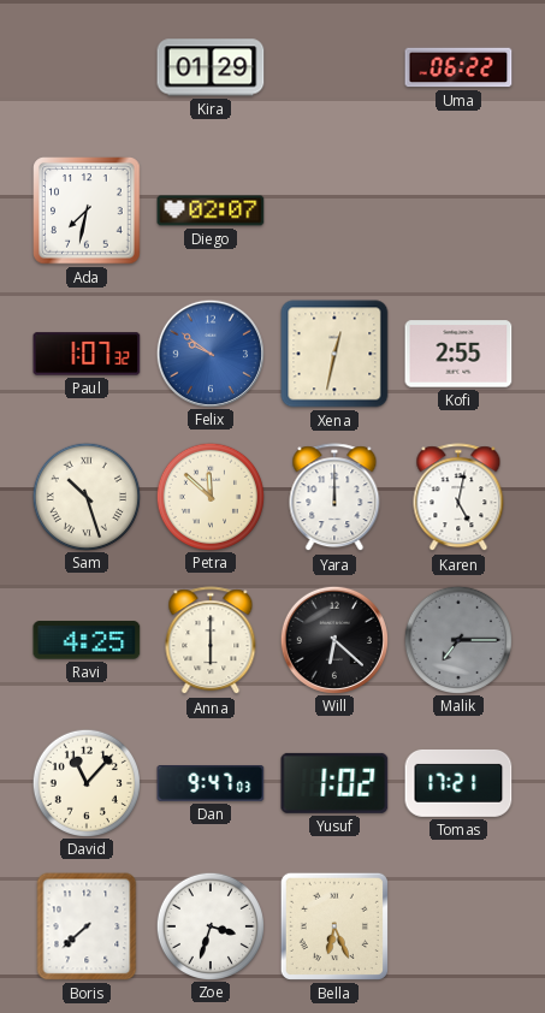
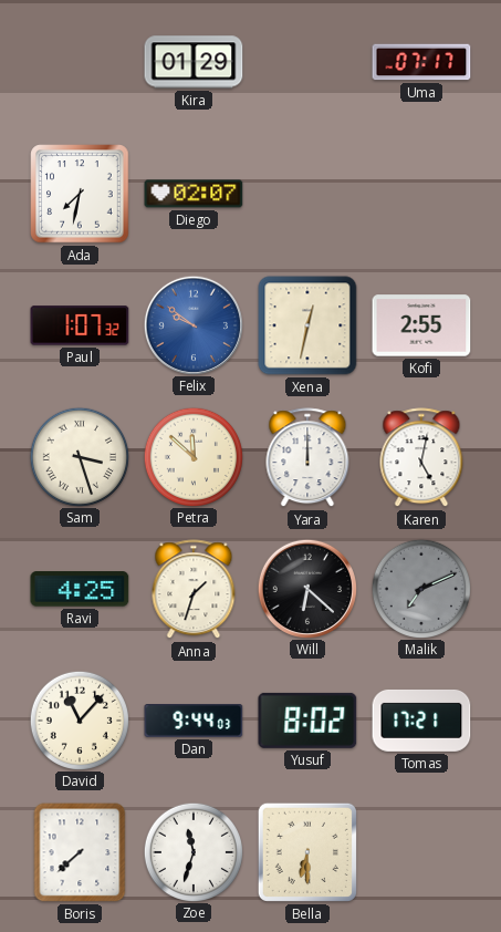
Uma: 06:22 -> 07:17
Sam: 10:27 -> 3:27
Anna: 6:00 -> 1:33
Malik: 7:15 -> 7:11
Dan: 9:47 -> 9:44
Yusuf: 1:02 -> 8:02
Zoe: 3:33 -> 11:33
Bella: 6:26 -> 6:30
